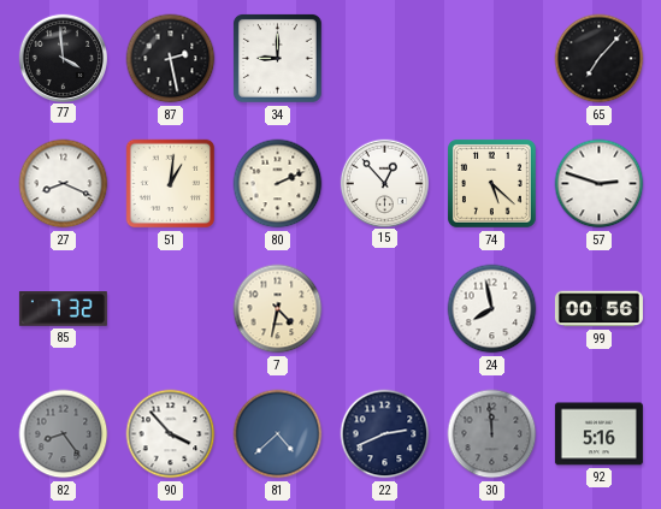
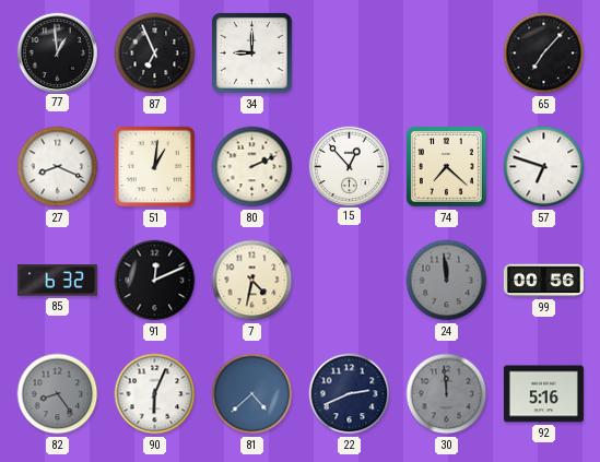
77: 3:59 -> 12:59
87: 2:28 -> 6:56
74: 5:22 -> 7:22
57: 2:48 -> 6:48
85: 7:32 -> 6:32
91: none -> 12:11
24: 7:58 -> 11:59
24 dial: white -> grey
90: 3:53 -> 6:04
